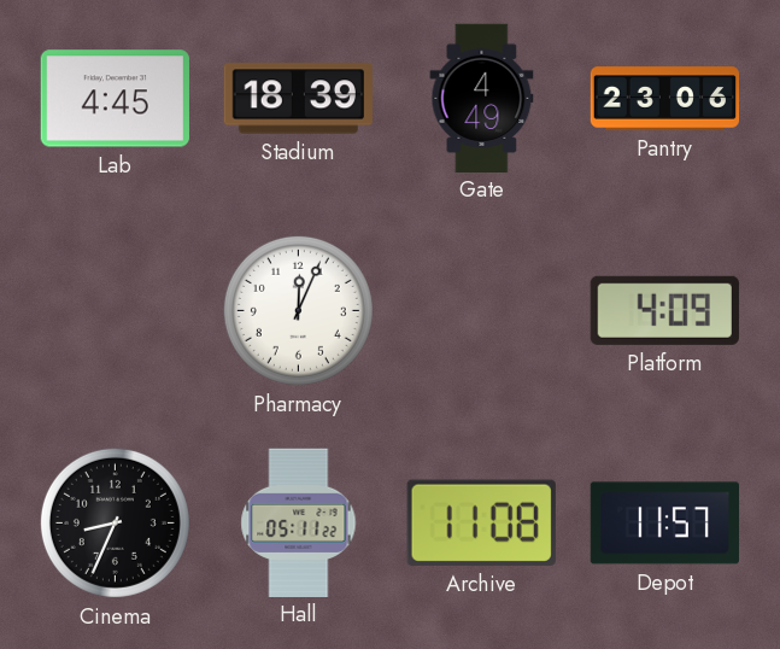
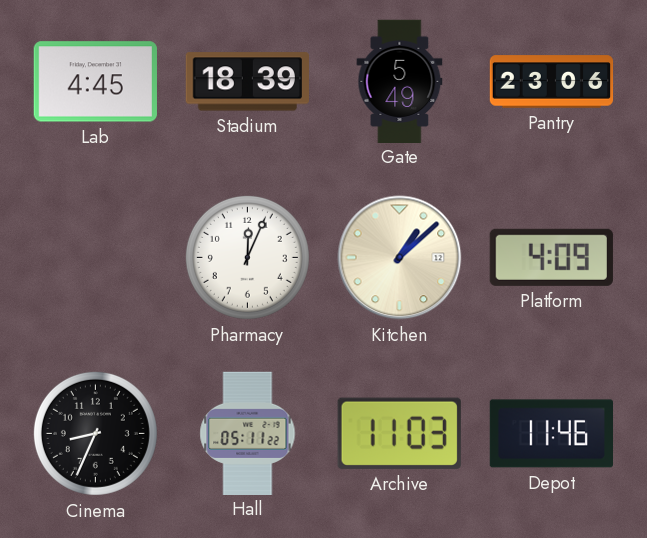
Gate: 4:49 -> 5:49
Kitchen: none -> 1:08
Archive: 11:08 -> 11:03
Depot: 11:57 -> 11:46
